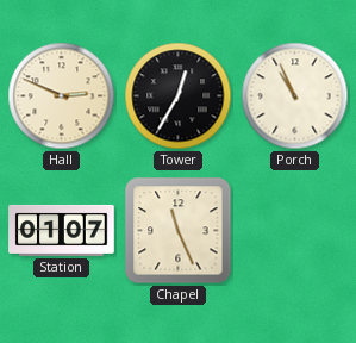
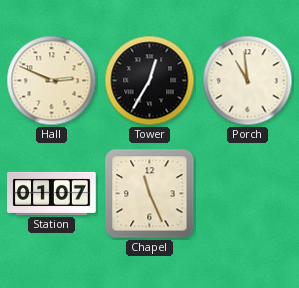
Porch: 10:56 -> 10:59
